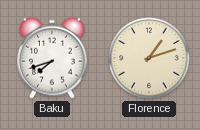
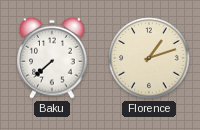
Baku: 7:42 -> 7:38
